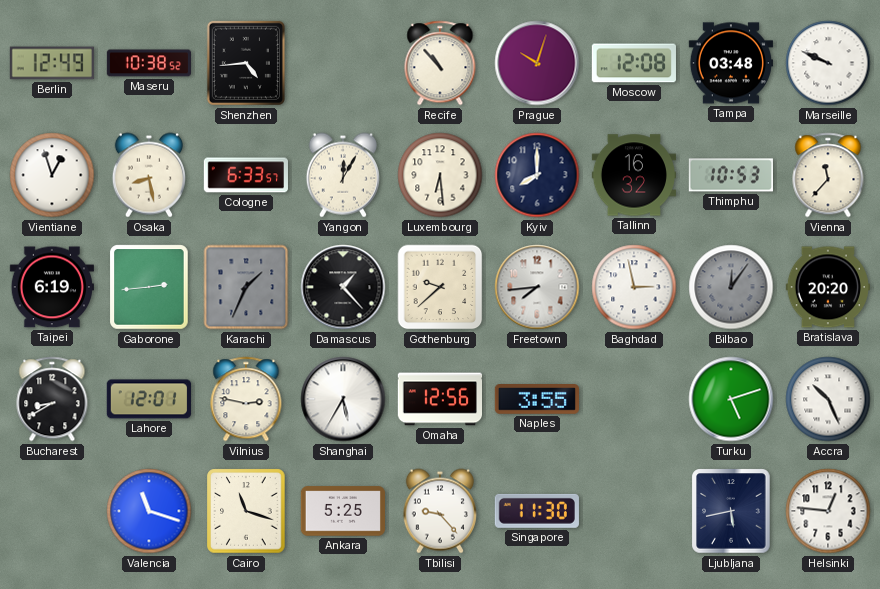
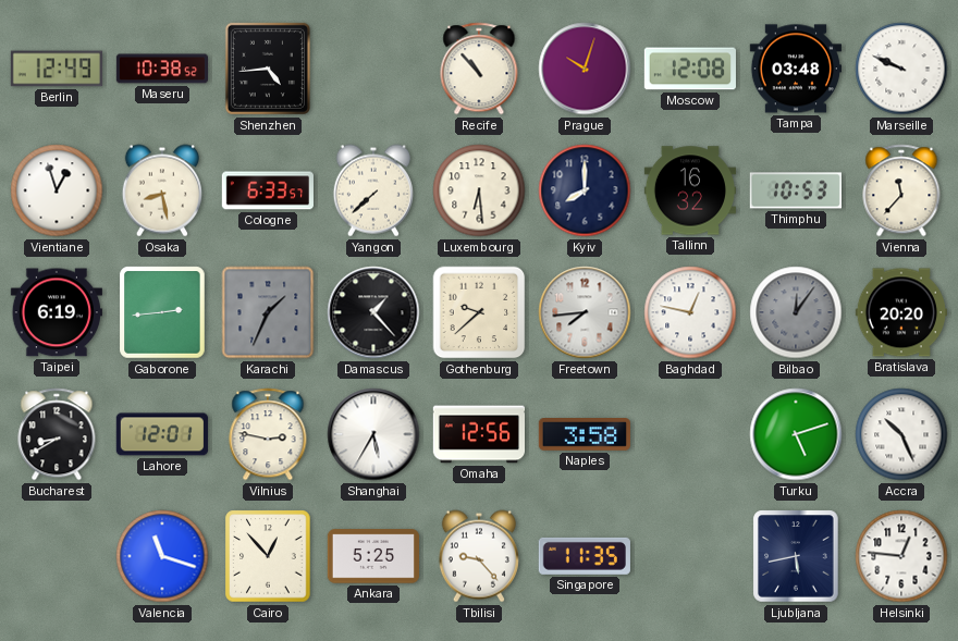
Yangon: 12:05 -> 7:38
Baghdad: 2:58 -> 12:47
Naples: 3:55 -> 3:58
Cairo: 11:18 -> 12:53
Singapore: 11:30 -> 11:35
